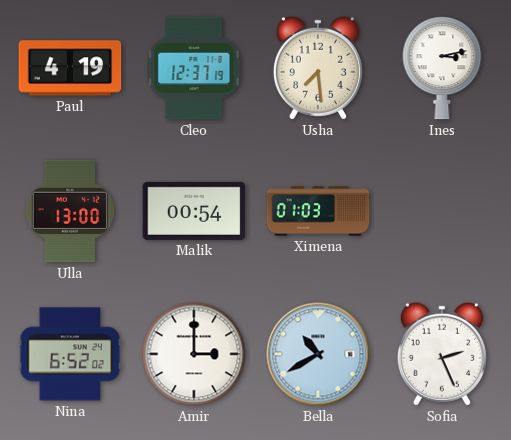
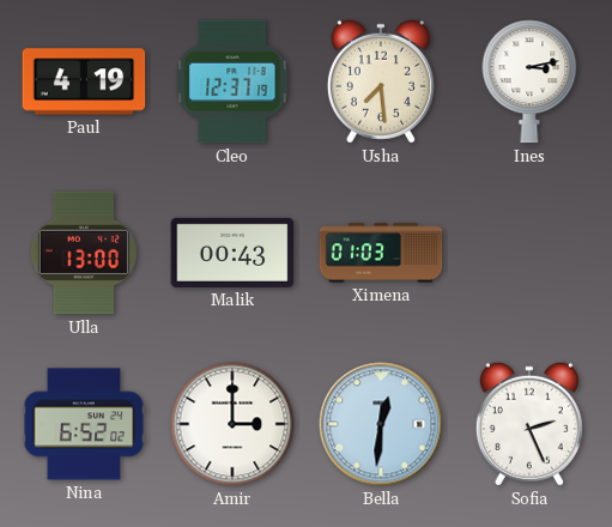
Malik: 00:54 -> 00:43
Bella: 10:40 -> 12:31
